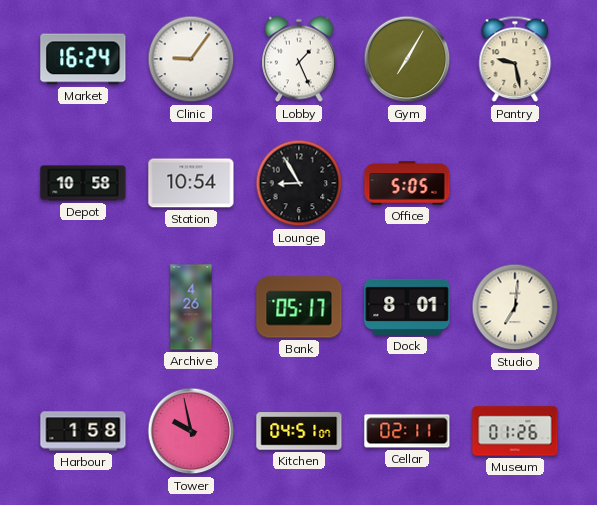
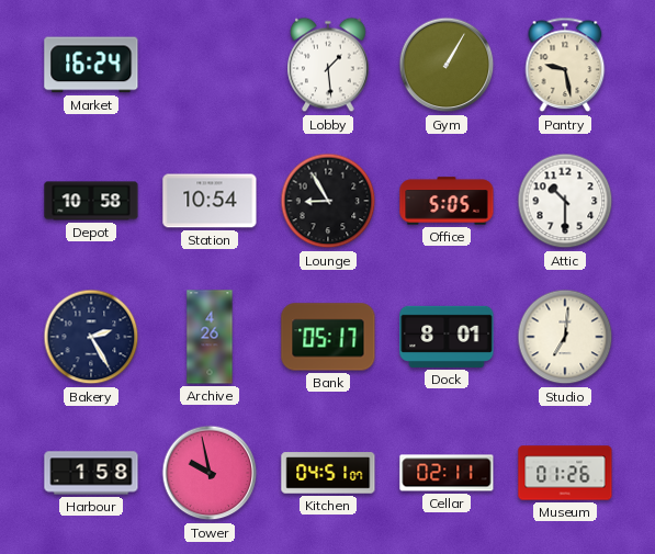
Clinic: 9:06 -> none
Lobby: 1:26 -> 1:29
Gym: 7:05 -> 1:05
Attic: none -> 10:30
Bakery: none -> 2:25
